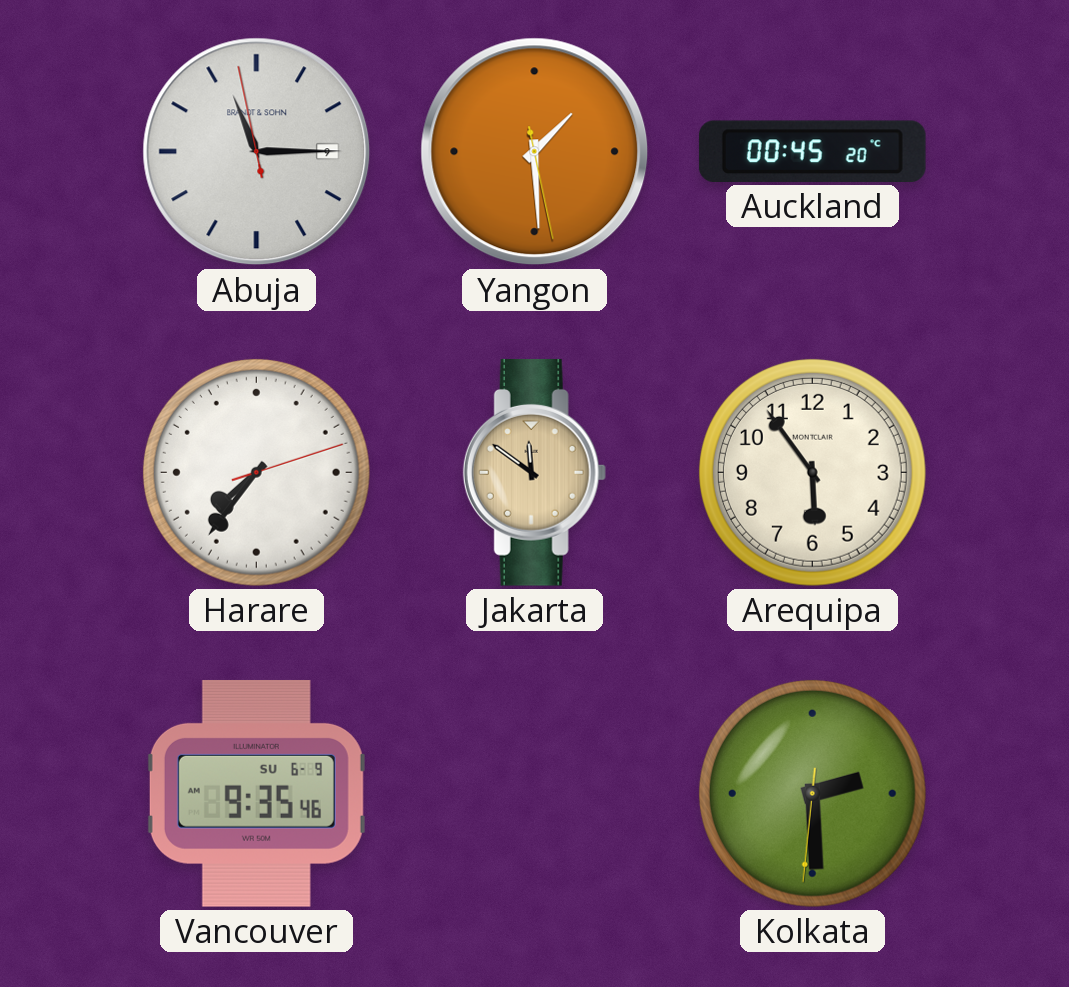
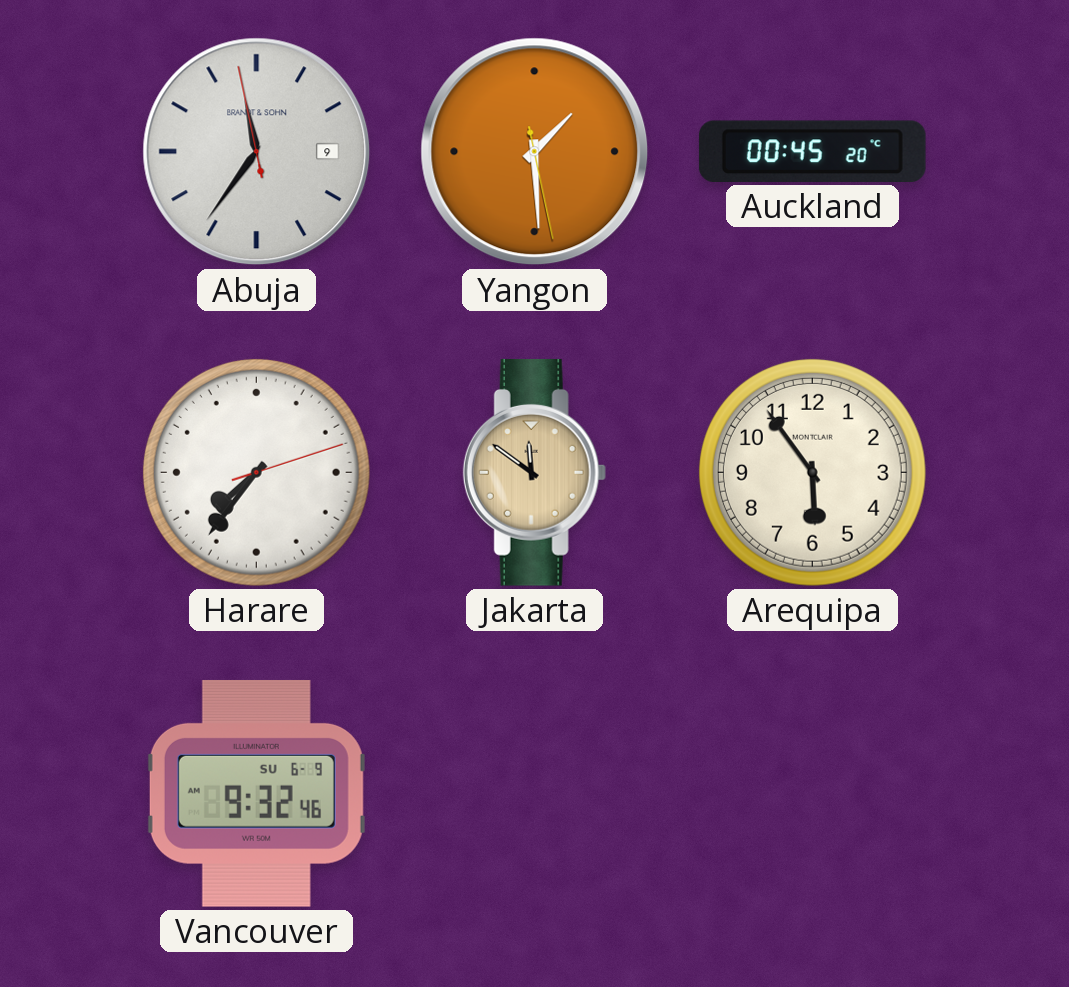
Abuja: 11:14 -> 11:35
Vancouver: 9:35 -> 9:32
Kolkata: 2:29 -> none
